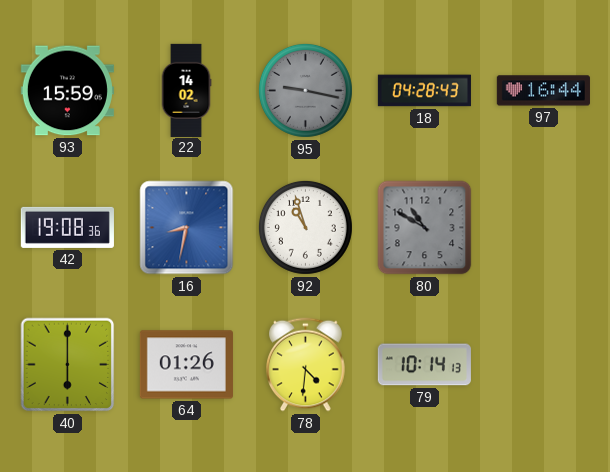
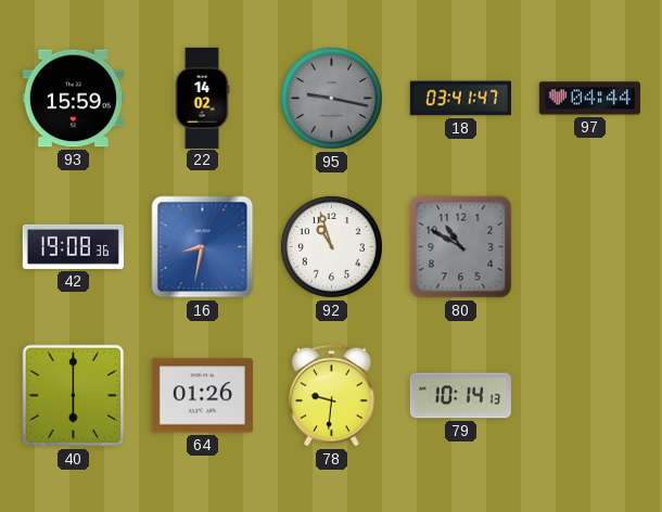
18: 04:28 -> 03:41
97: 16:44 -> 04:44
78: 4:31 -> 9:31
